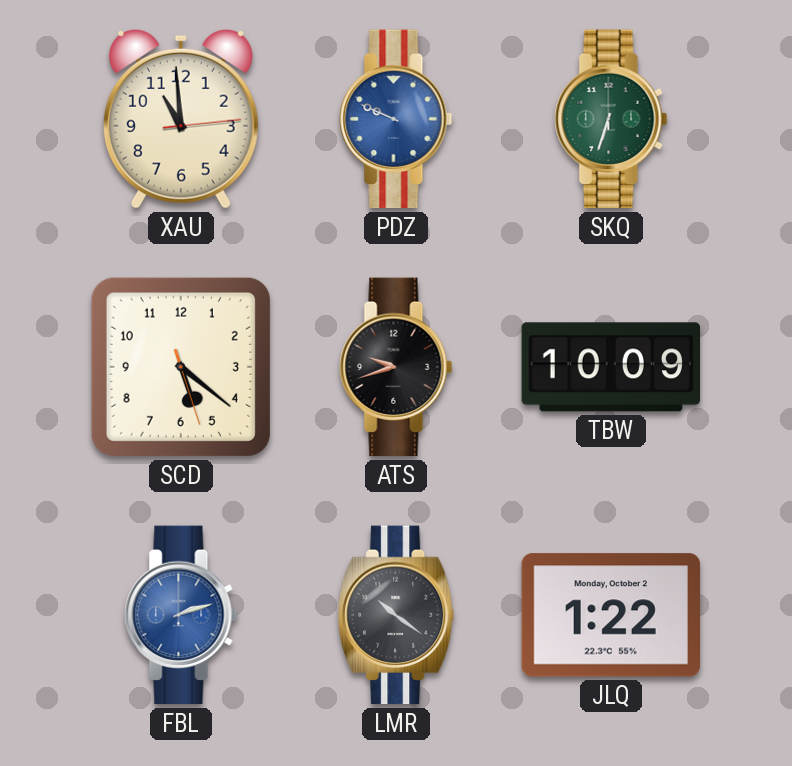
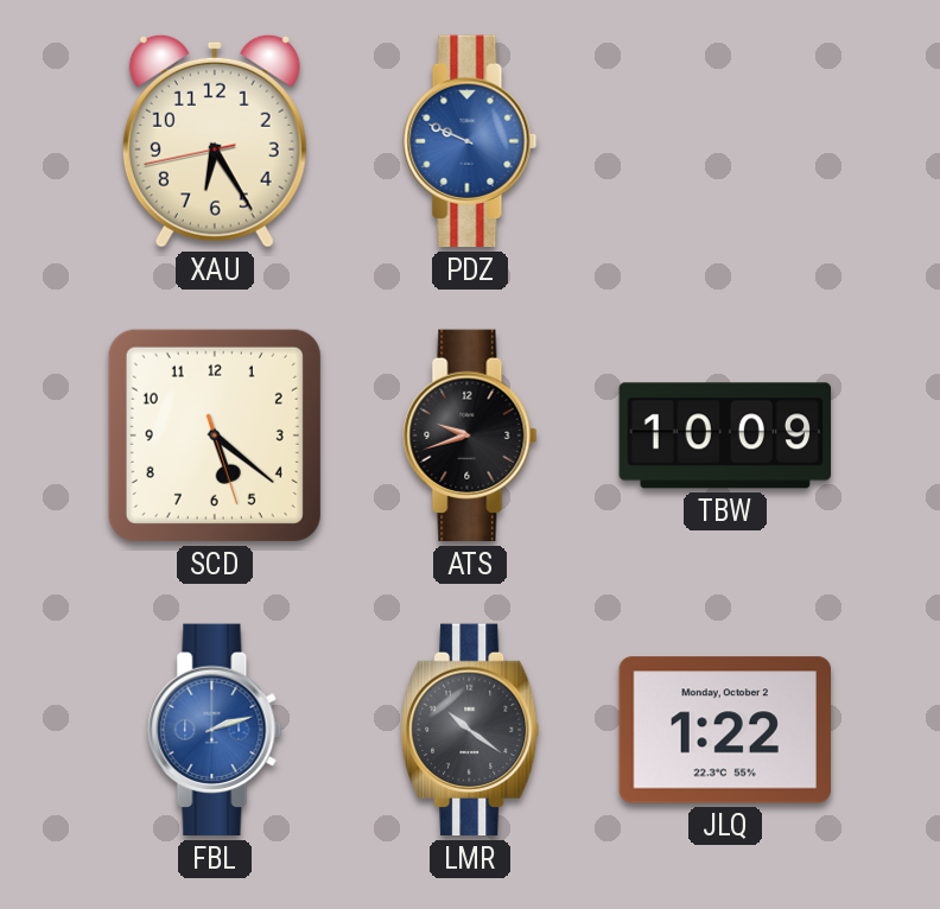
XAU: 10:59 -> 6:24
SKQ: 6:33 -> none
